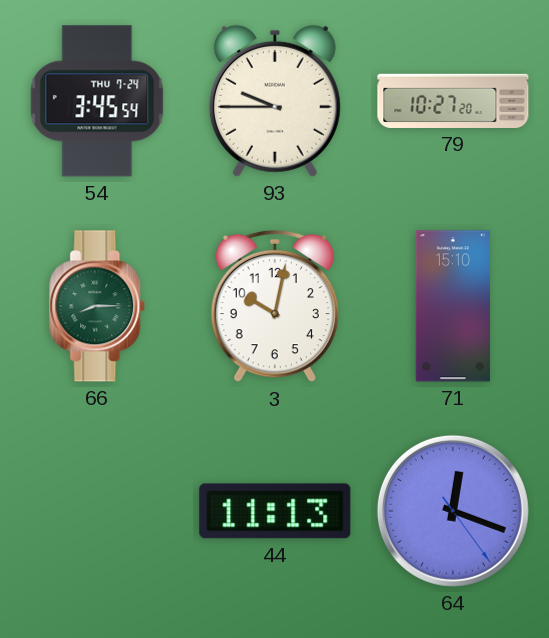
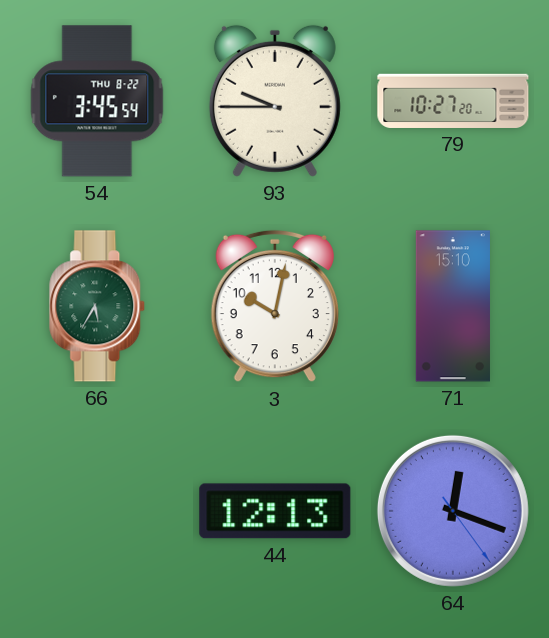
54 date: THU 7-24 -> THU 8-22
66: 8:15 -> 5:35
44: 11:13 -> 12:13
